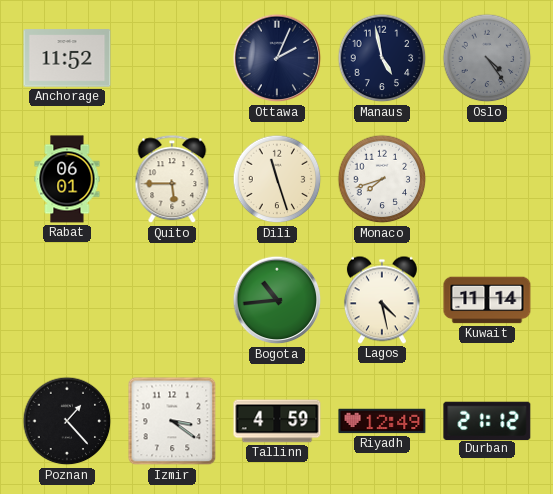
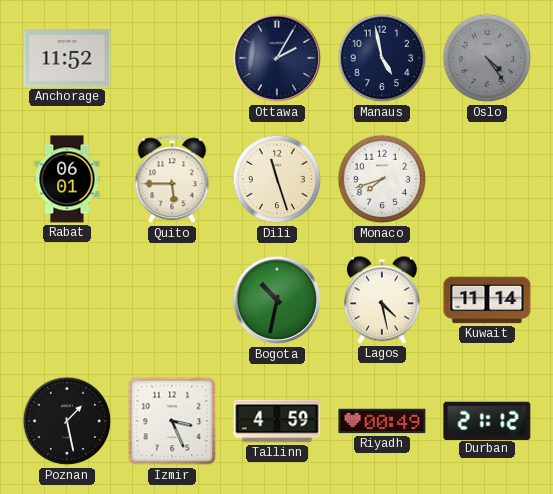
Ottawa: 2:04 -> 2:05
Bogota: 10:44 -> 10:32
Poznan: 1:23 -> 1:28
Izmir: 3:21 -> 3:26
Riyadh: 12:49 -> 00:49
